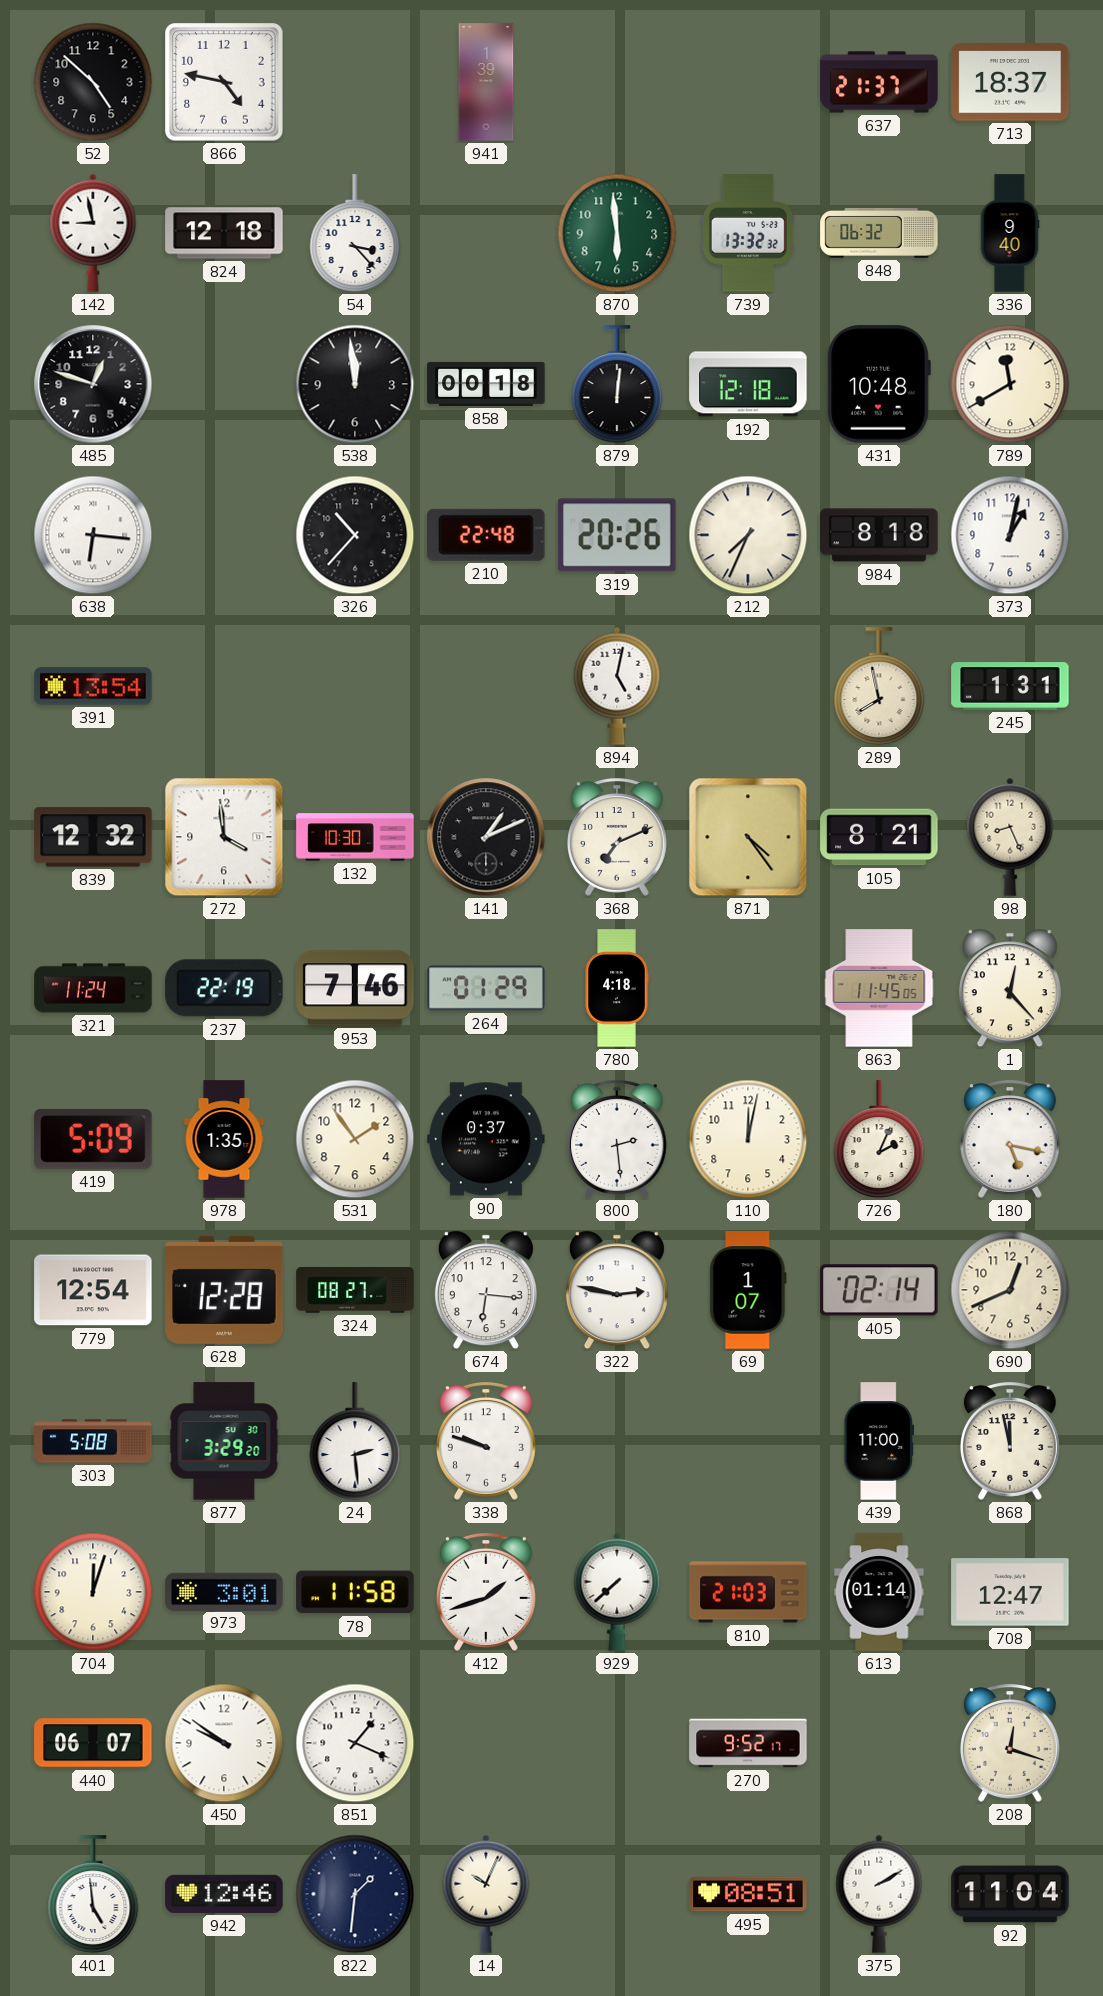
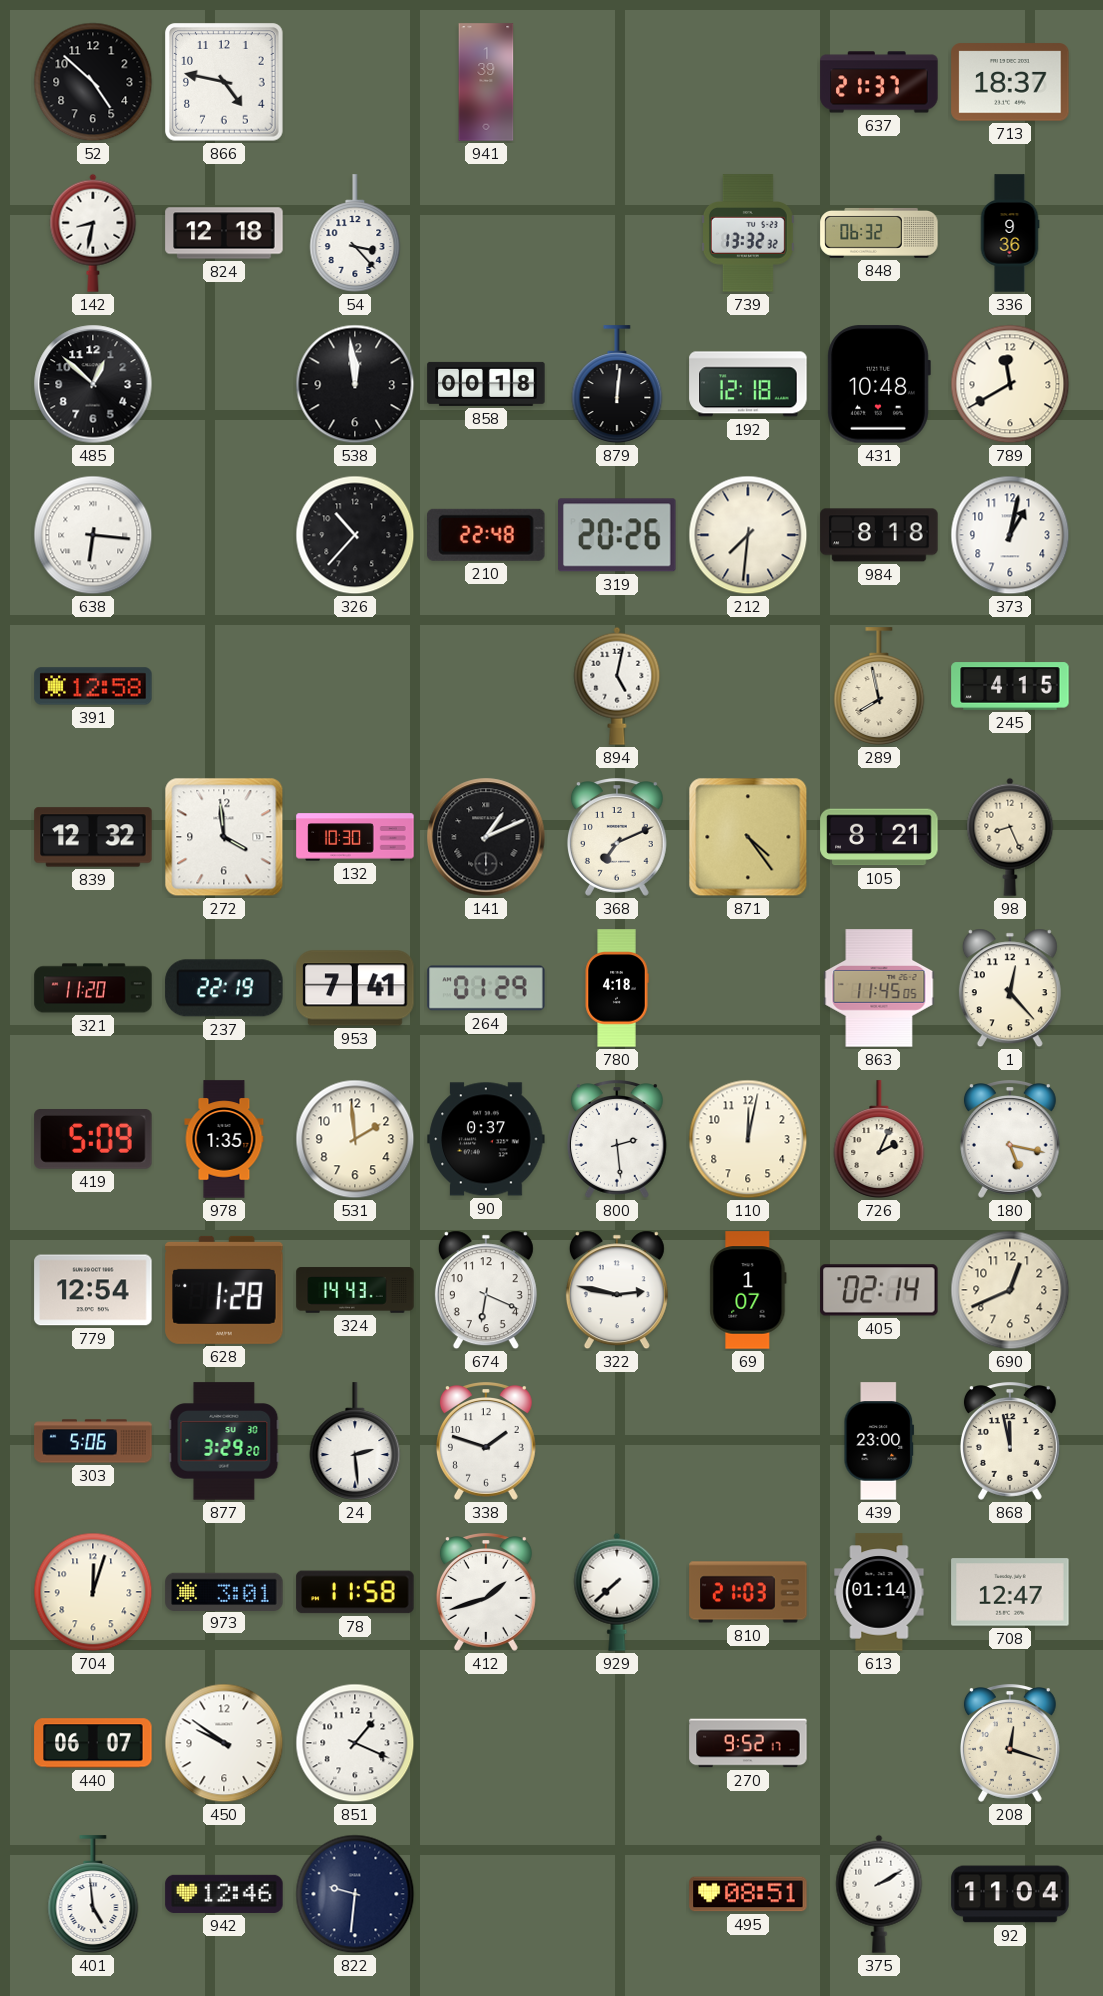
142: 8:58 -> 8:32
870: 5:59 -> none
336: 9:40 -> 9:36
485: 12:48 -> 12:52
212: 7:34 -> 7:31
391: 13:54 -> 12:58
245: 1:31 -> 4:15
321: 11:24 -> 11:20
953: 7:46 -> 7:41
531: 1:54 -> 1:59
628: 12:28 -> 1:28
324: 08:27 -> 14:43
674: 6:16 -> 6:19
303: 5:08 -> 5:06
338: 9:48 -> 1:48
439: 11:00 -> 23:00
822: 1:31 -> 9:31
14: 10:04 -> none
